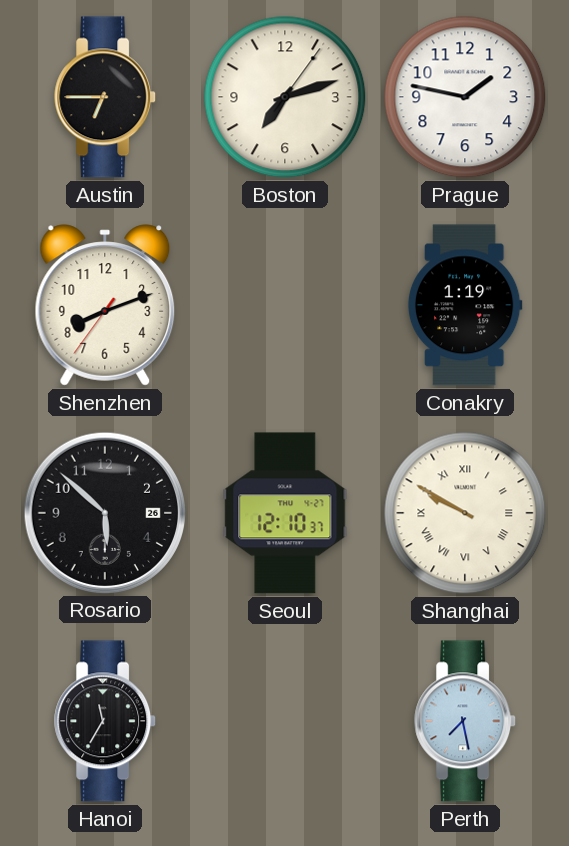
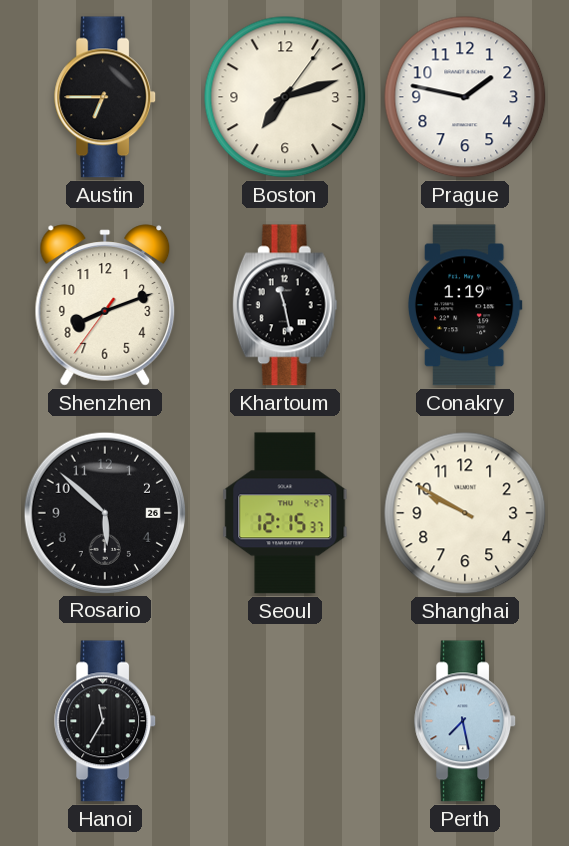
Khartoum: none -> 11:28
Seoul: 12:10 -> 12:15
Shanghai numerals: Roman -> Arabic
